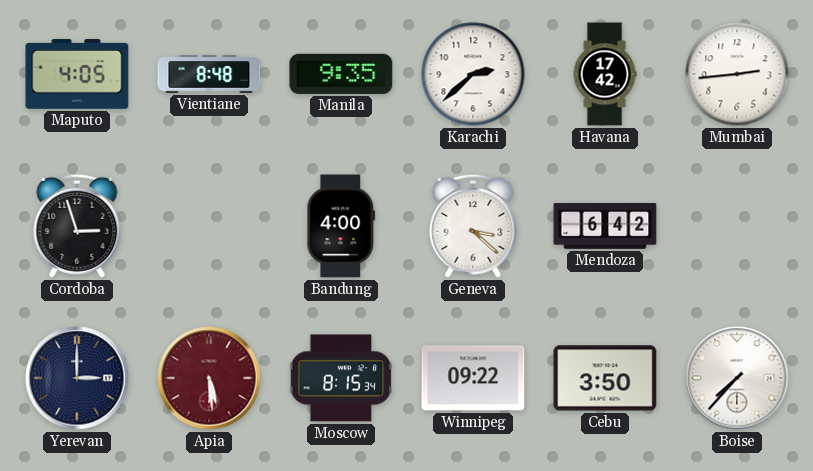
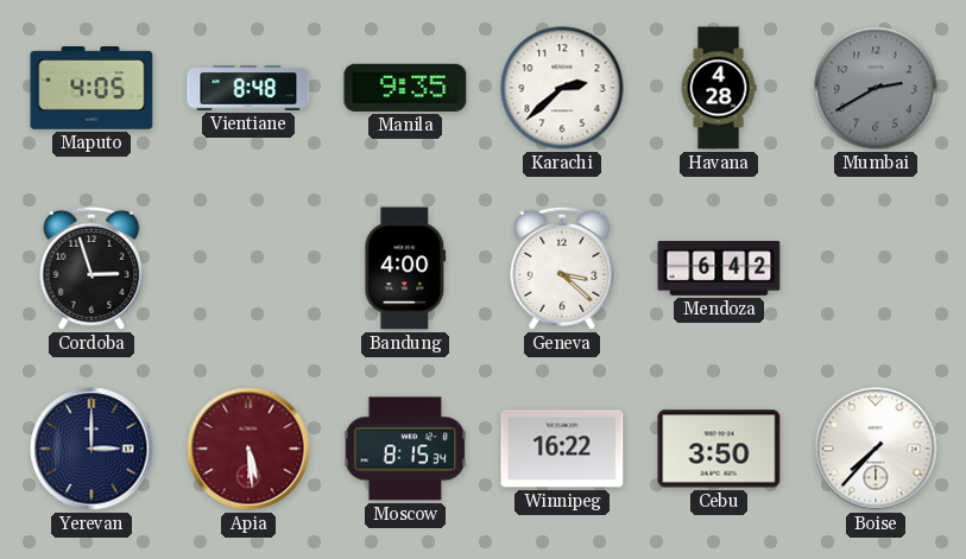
Havana: 17:42 -> 4:28
Mumbai: 2:44 -> 2:40
Mumbai dial: white -> grey
Winnipeg: 09:22 -> 16:22
